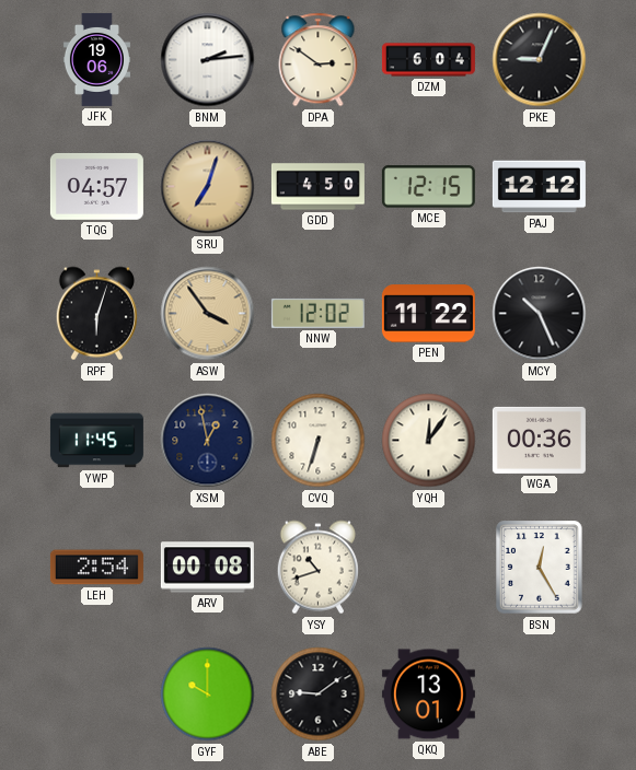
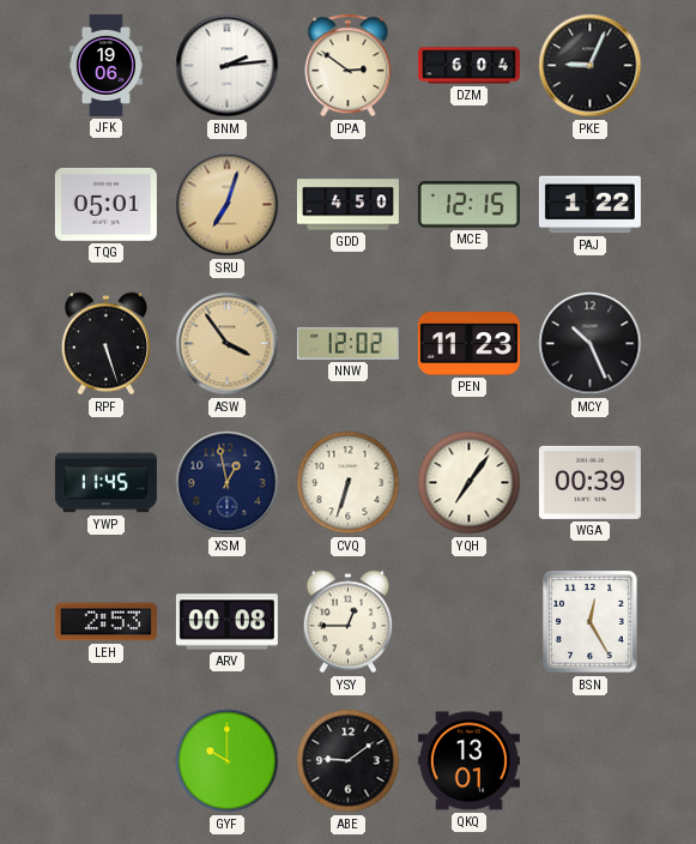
TQG: 04:57 -> 05:01
PAJ: 12:12 -> 1:22
RPF: 6:03 -> 5:27
PEN: 11:22 -> 11:23
YQH: 12:06 -> 7:06
WGA: 00:36 -> 00:39
LEH: 2:54 -> 2:53
YSY: 10:42 -> 12:45
